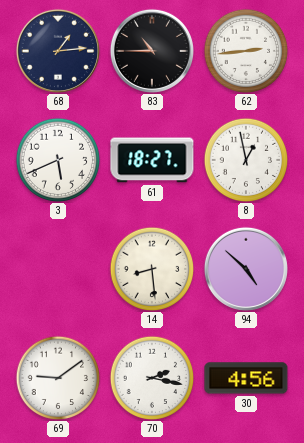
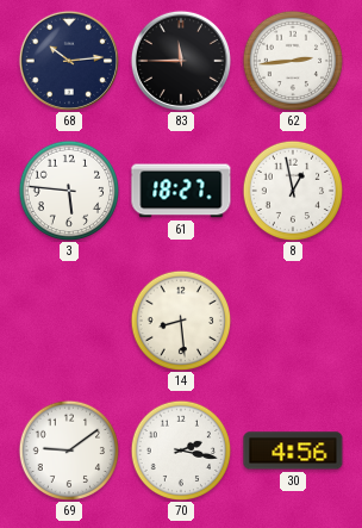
68: 1:14 -> 10:14
83: 10:45 -> 11:45
3: 5:41 -> 5:46
94: 4:52 -> none
